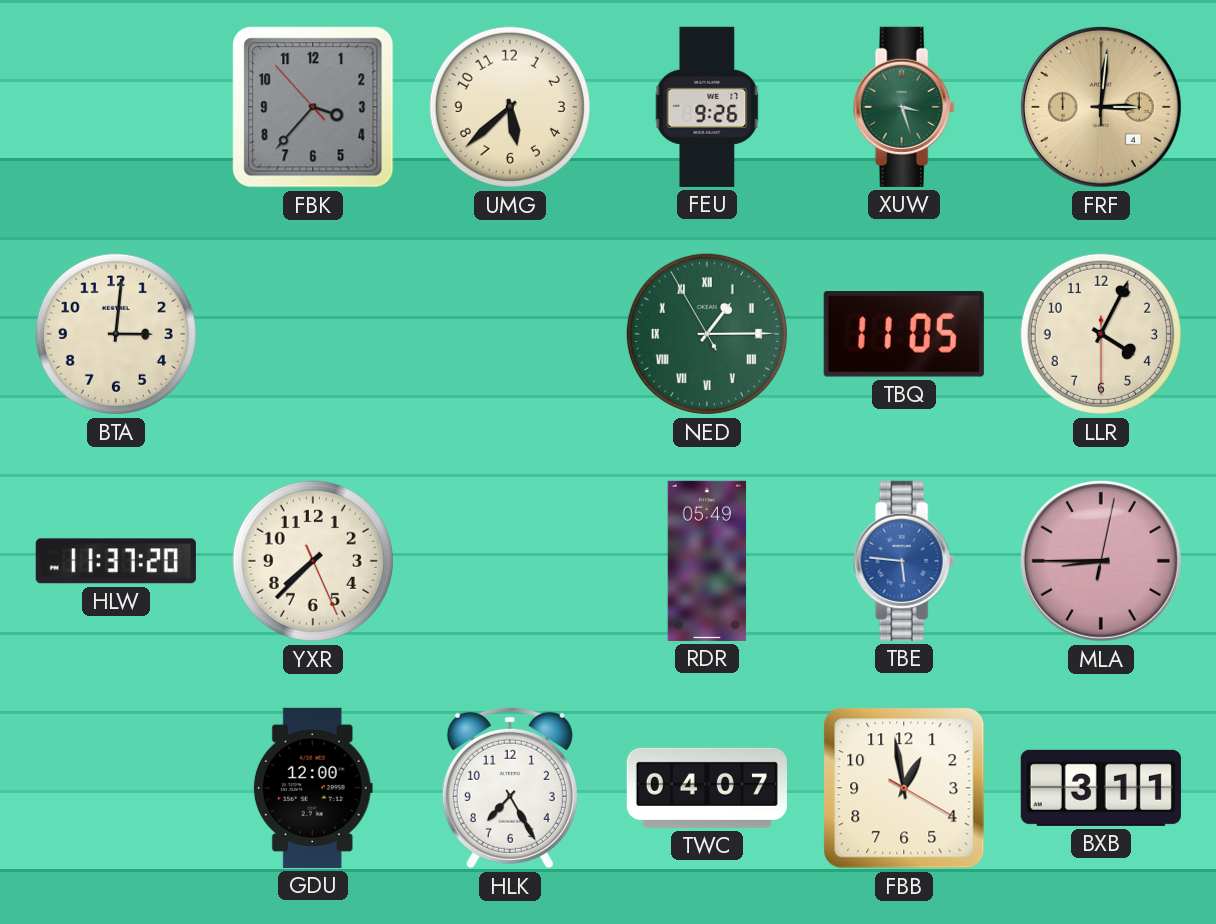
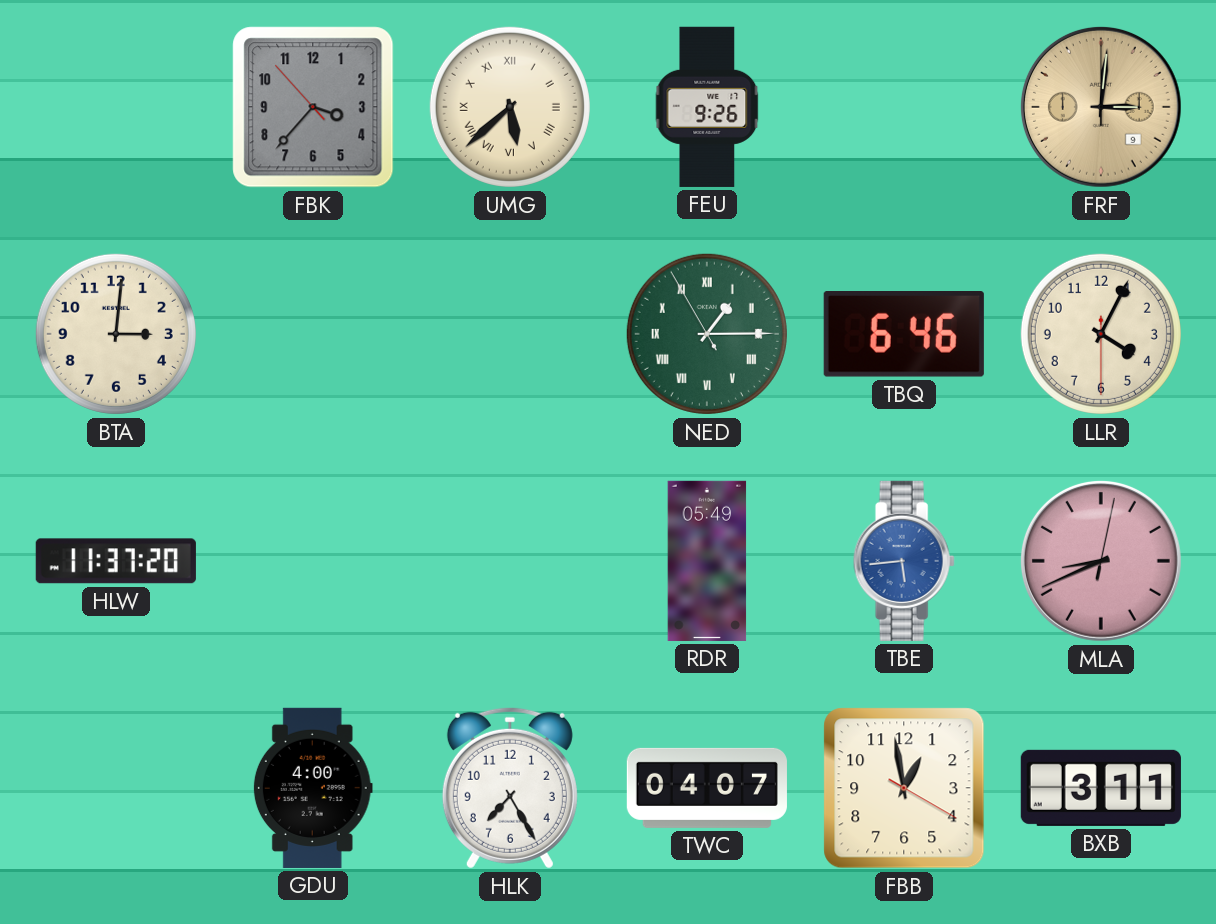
UMG numerals: Arabic -> Roman
XUW: 3:27 -> none
FRF date: 4 -> 9
TBQ: 11:05 -> 6:46
YXR: 7:37 -> none
TBE: 5:46 -> 5:44
MLA: 8:45 -> 8:41
GDU: 12:00 -> 4:00
